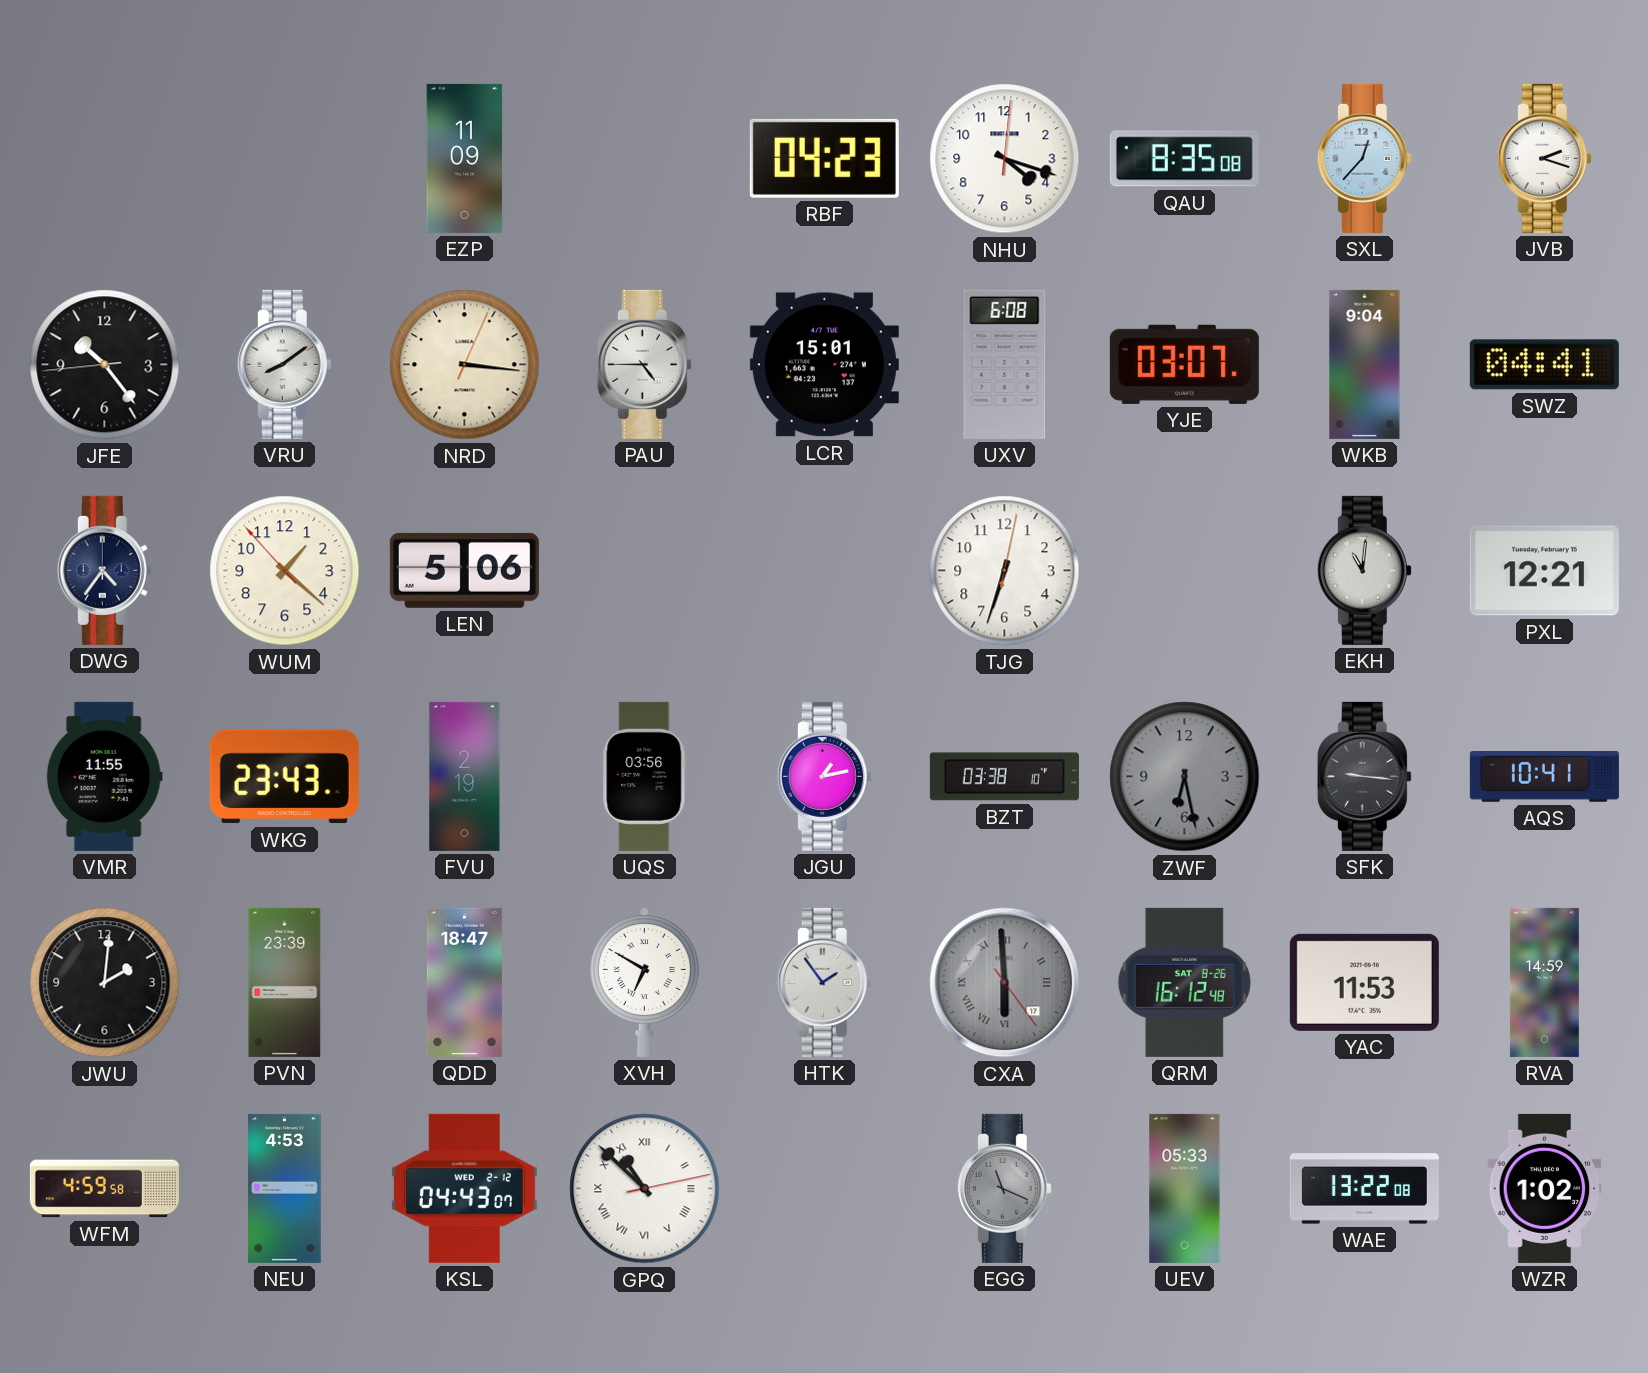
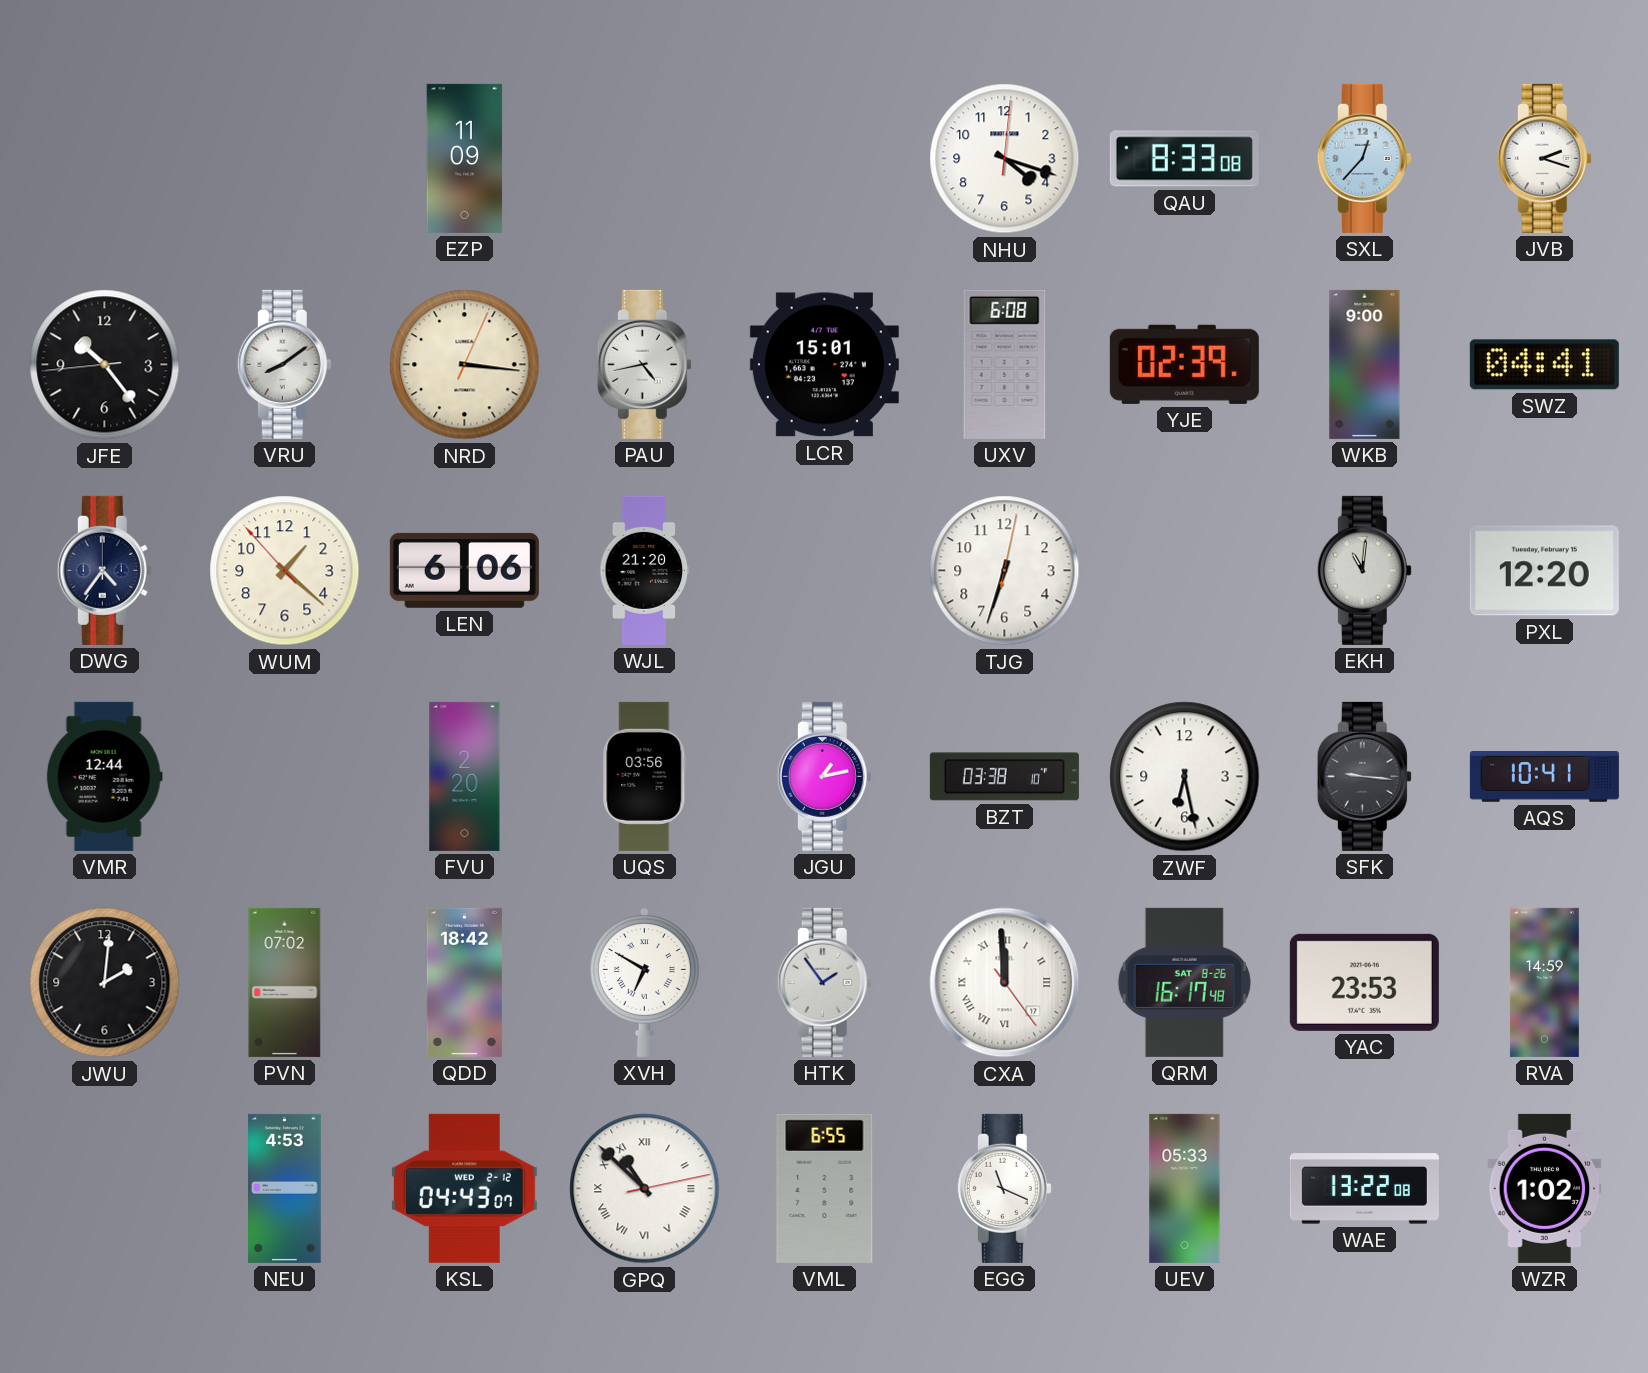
RBF: 04:23 -> none
QAU: 8:35 -> 8:33
PAU: 4:45 -> 4:43
YJE: 03:07 -> 02:39
WKB: 9:04 -> 9:00
LEN: 5:06 -> 6:06
WJL: none -> 21:20
PXL: 12:21 -> 12:20
VMR: 11:55 -> 12:44
WKG: 23:43 -> none
FVU: 2:19 -> 2:20
ZWF dial: grey -> white
PVN: 23:39 -> 07:02
QDD: 18:47 -> 18:42
CXA: 5:59 -> 11:59
CXA dial: grey -> white
QRM: 16:12 -> 16:17
YAC: 11:53 -> 23:53
WFM: 4:59 -> none
VML: none -> 6:55
EGG dial: grey -> white
